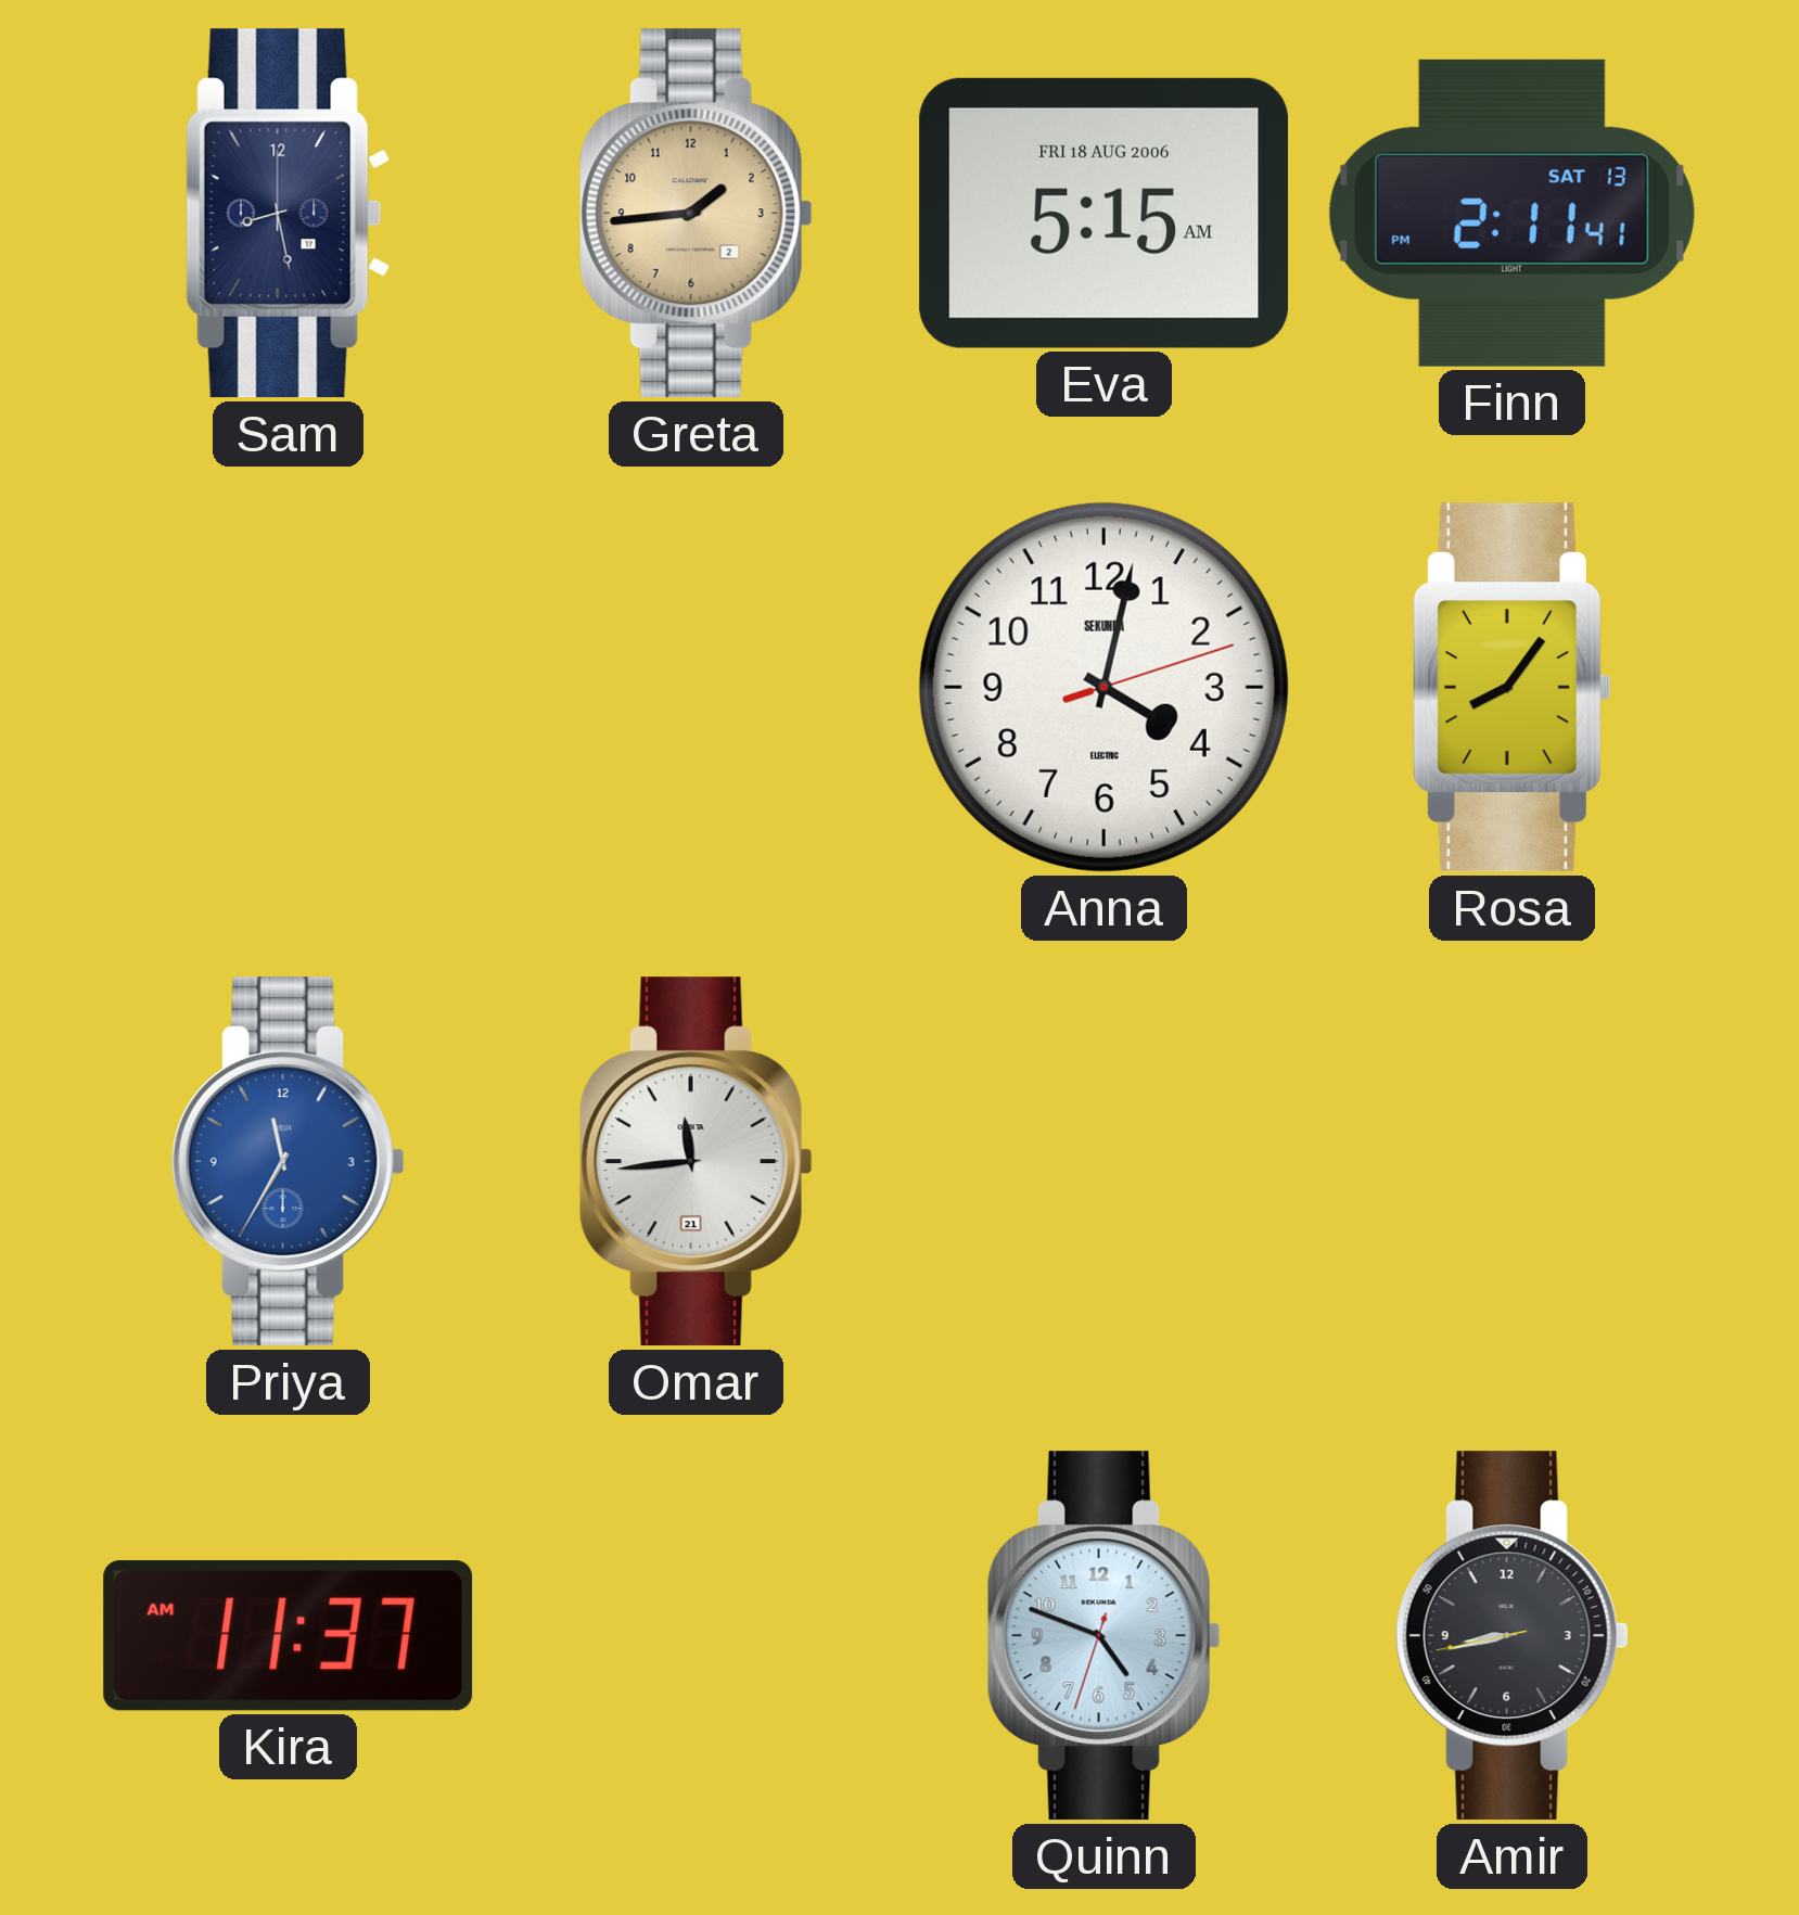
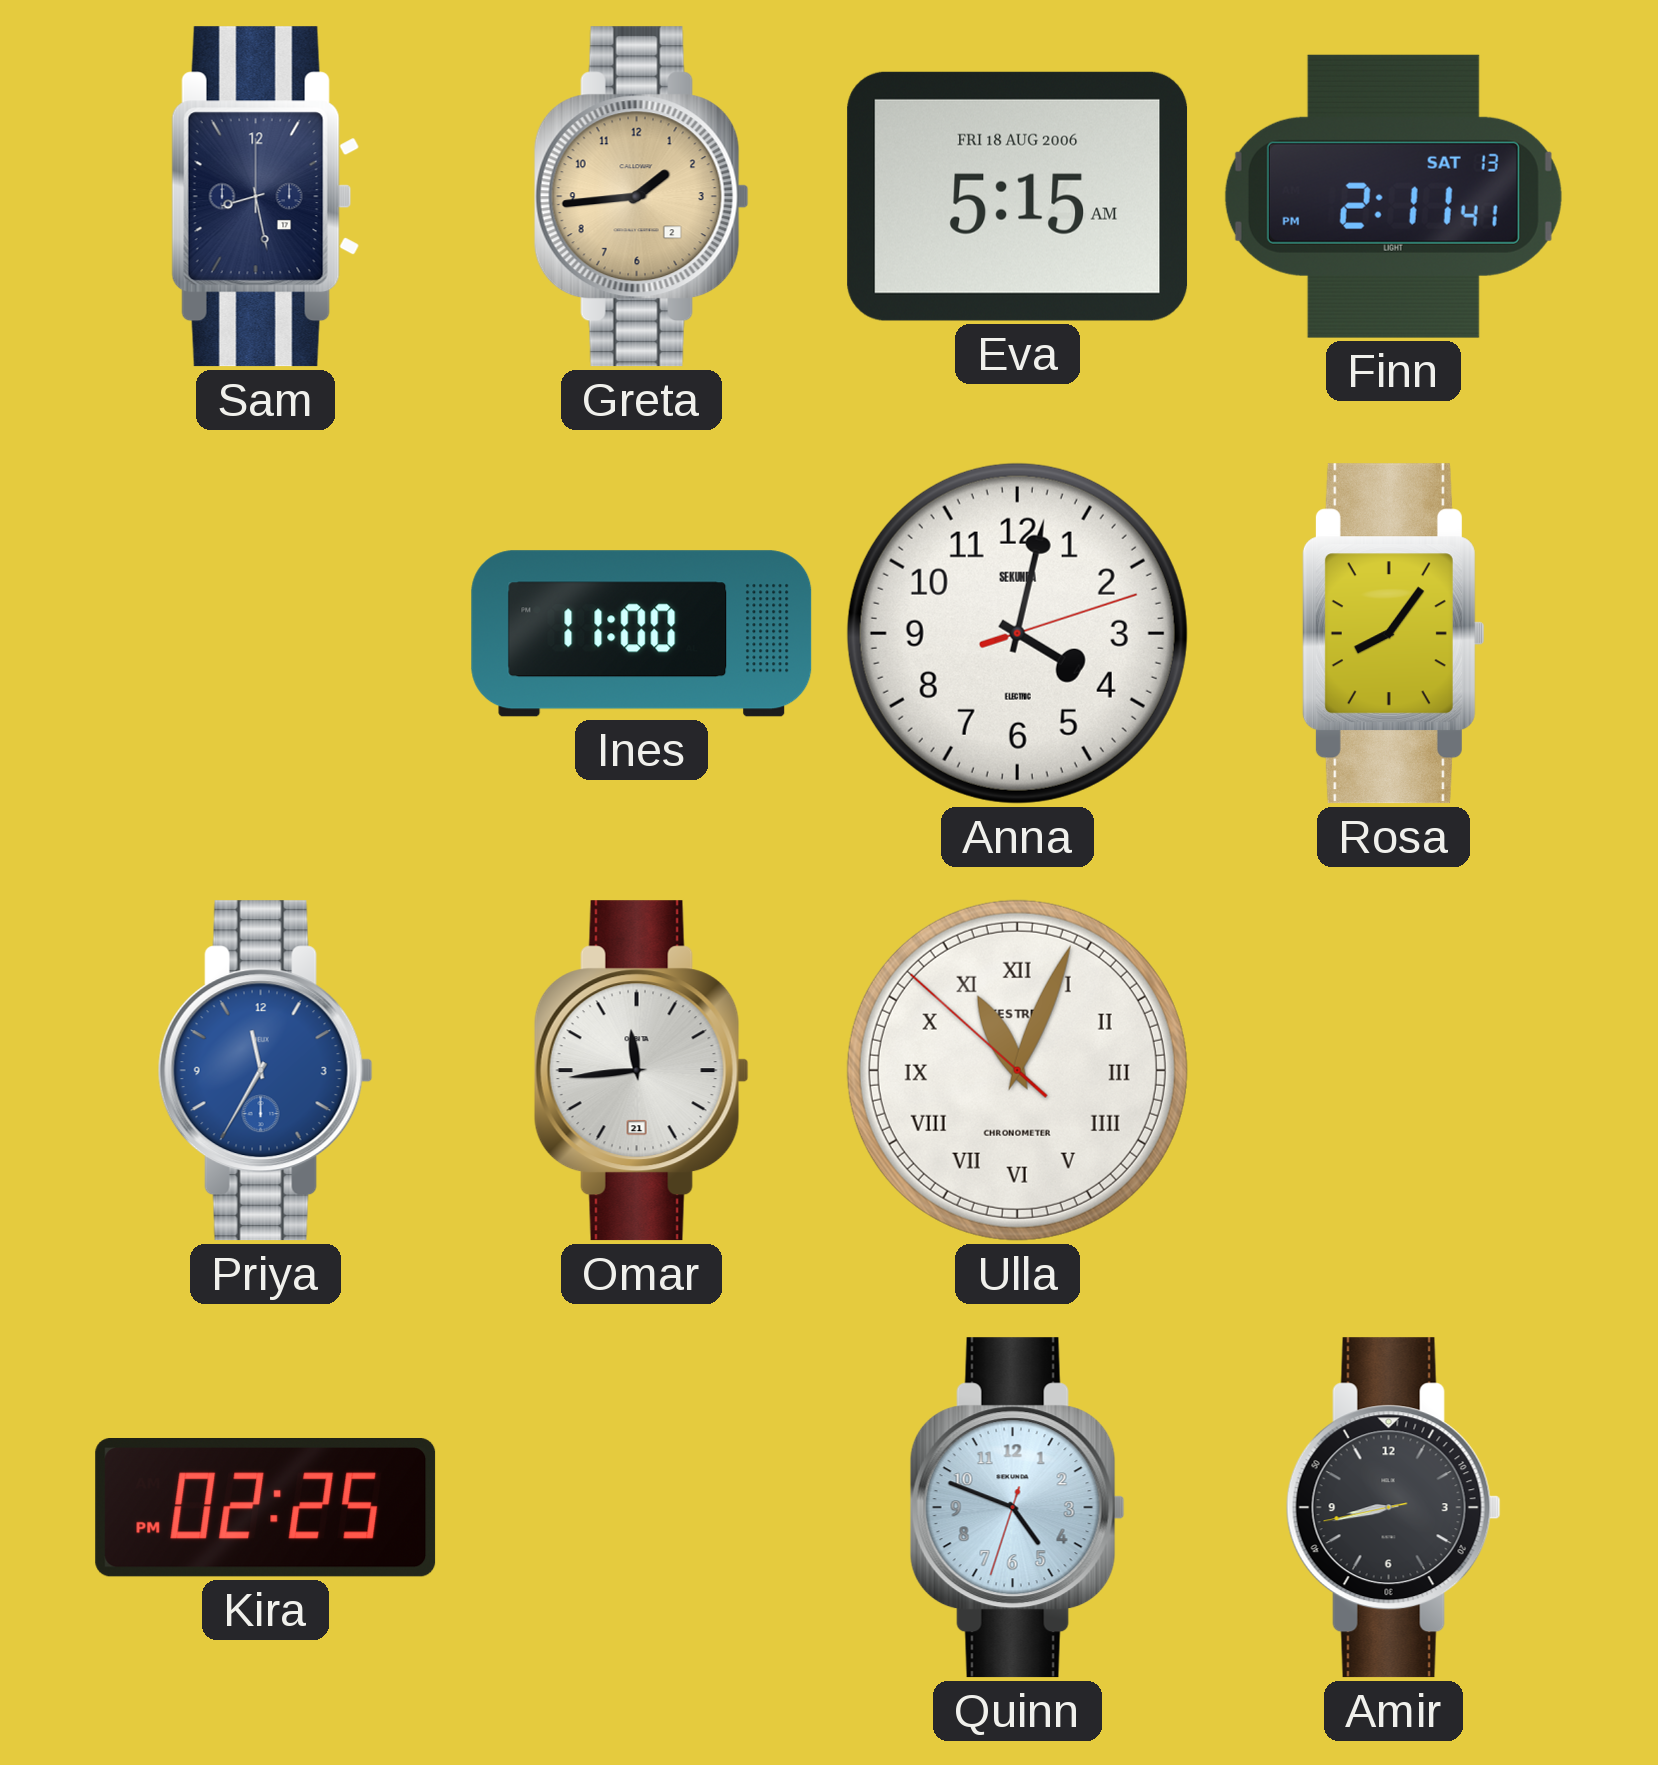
Ines: none -> 11:00
Ulla: none -> 11:03
Kira: 11:37 -> 02:25
